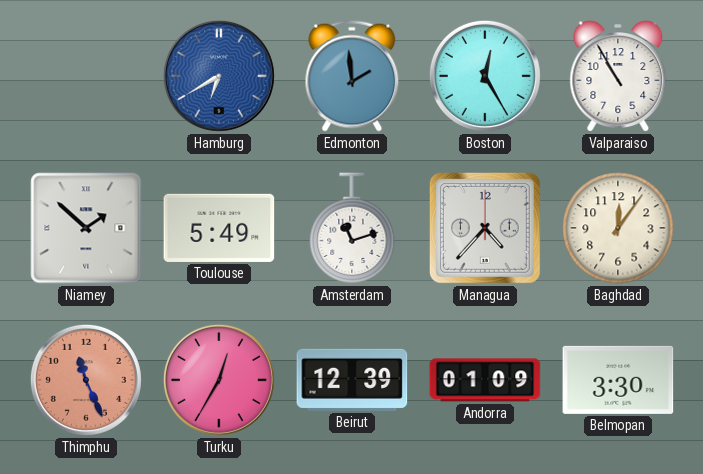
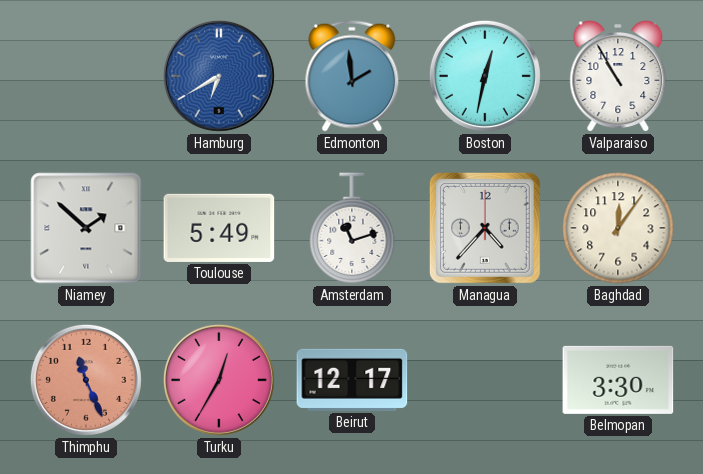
Boston: 12:25 -> 12:32
Beirut: 12:39 -> 12:17
Andorra: 01:09 -> none
